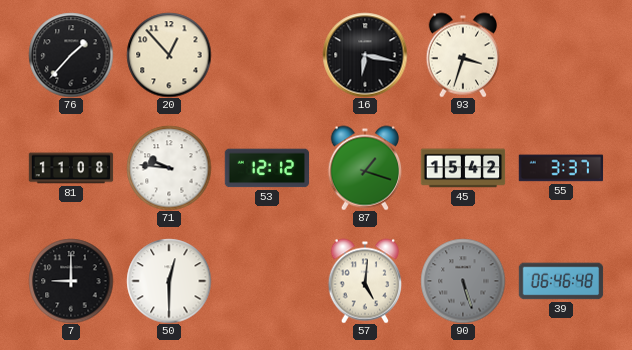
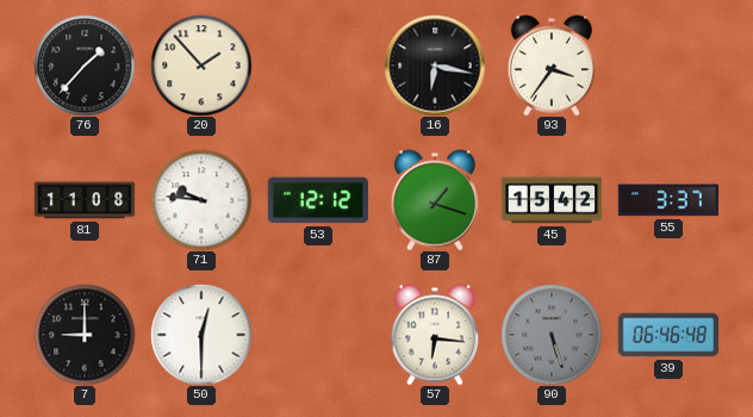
20: 12:53 -> 1:53
93: 3:33 -> 3:36
57: 5:01 -> 6:16
